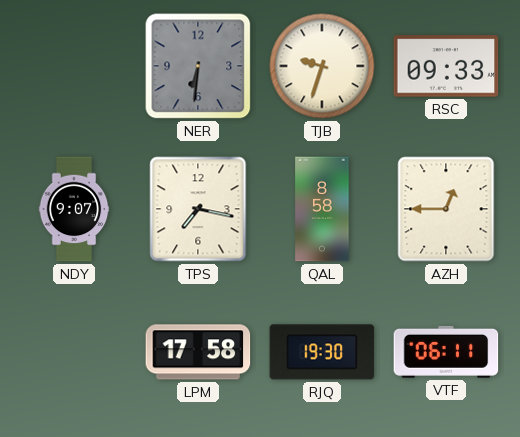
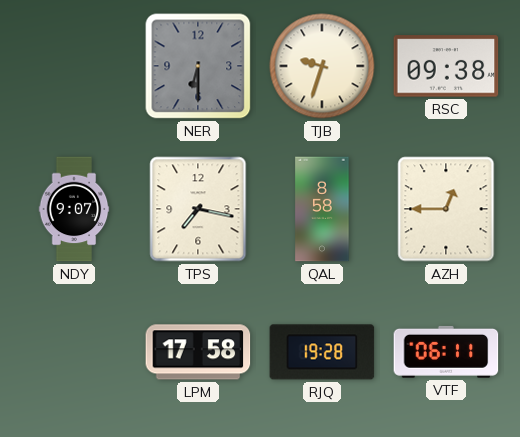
NER: 6:31 -> 6:30
RSC: 09:33 -> 09:38
RJQ: 19:30 -> 19:28
